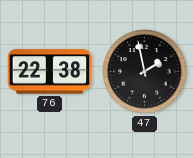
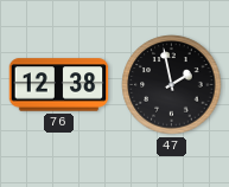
76: 22:38 -> 12:38
